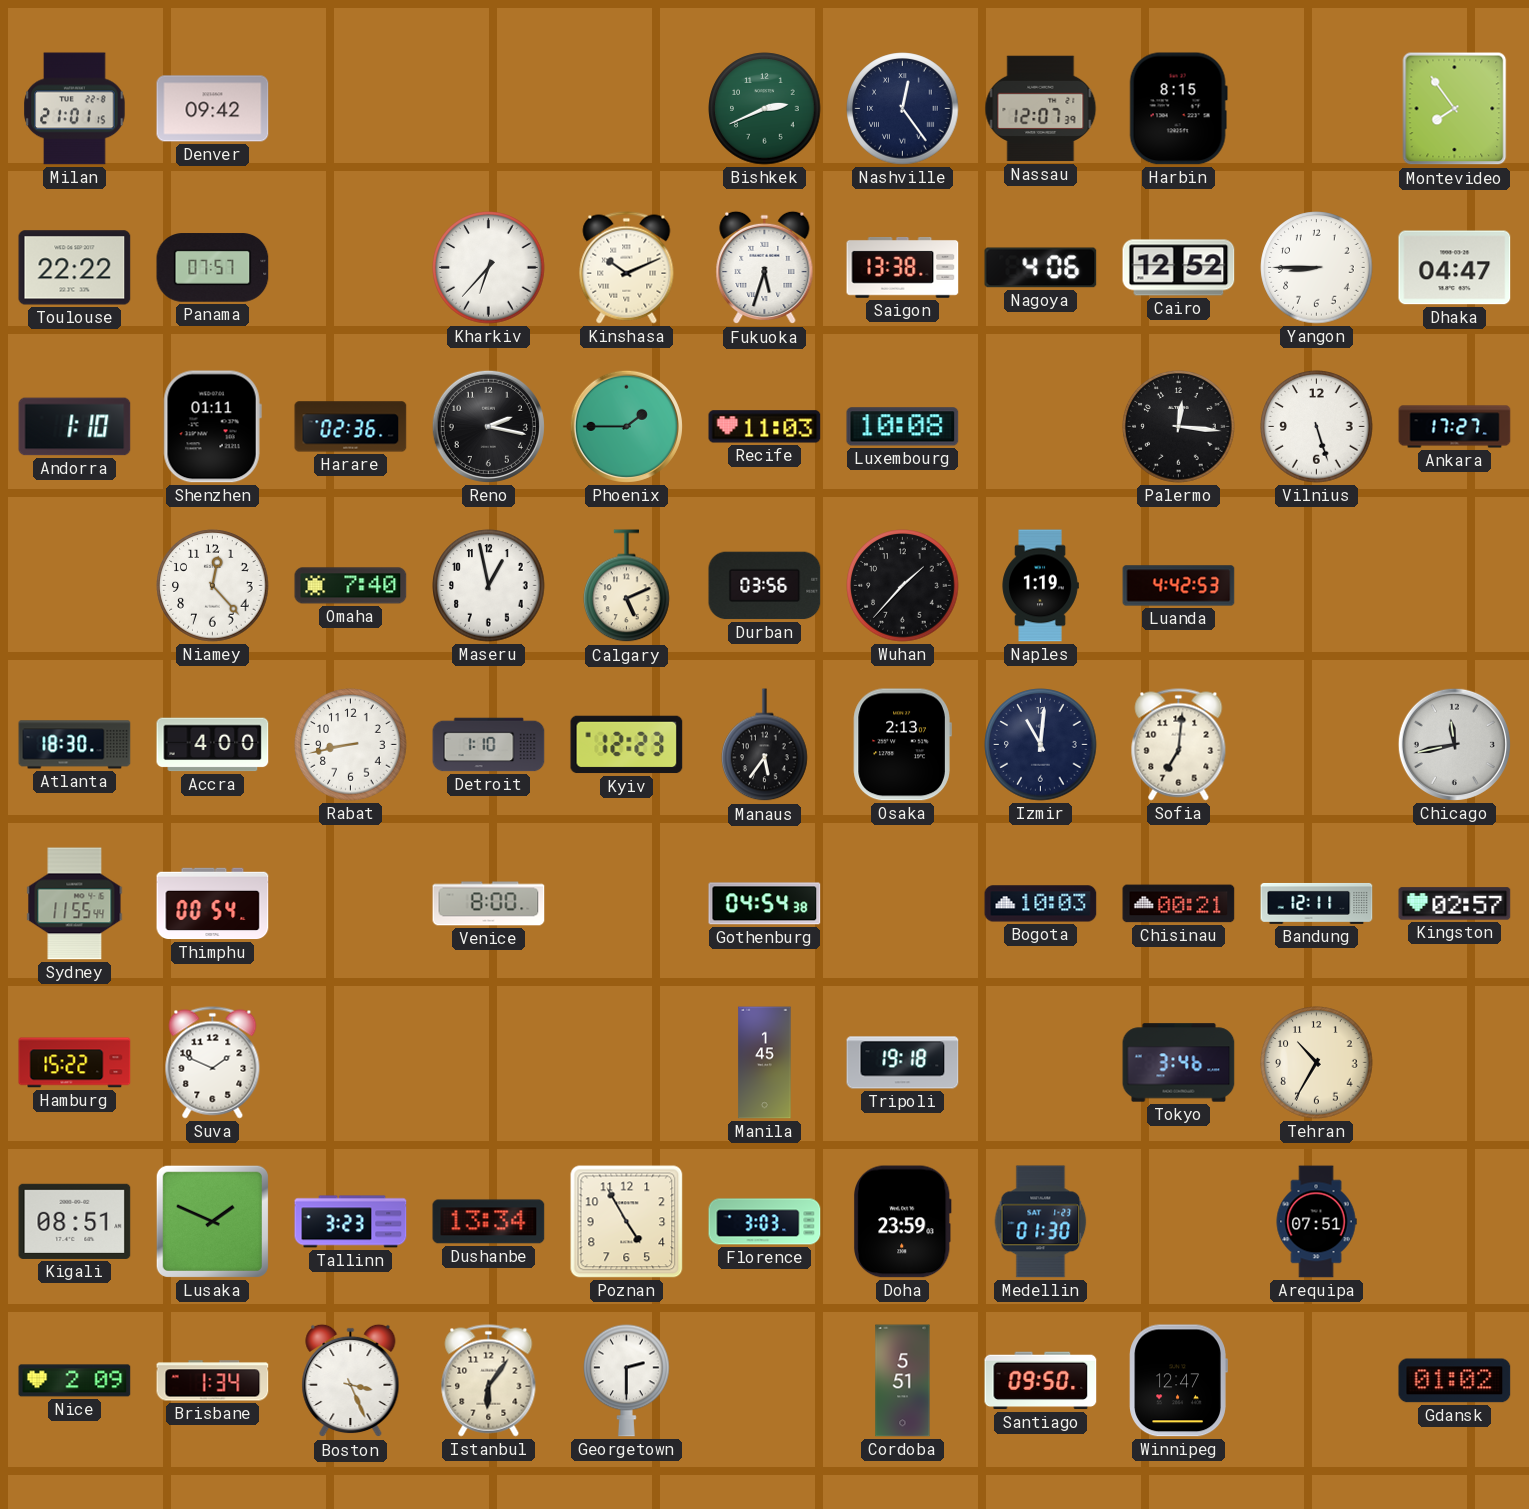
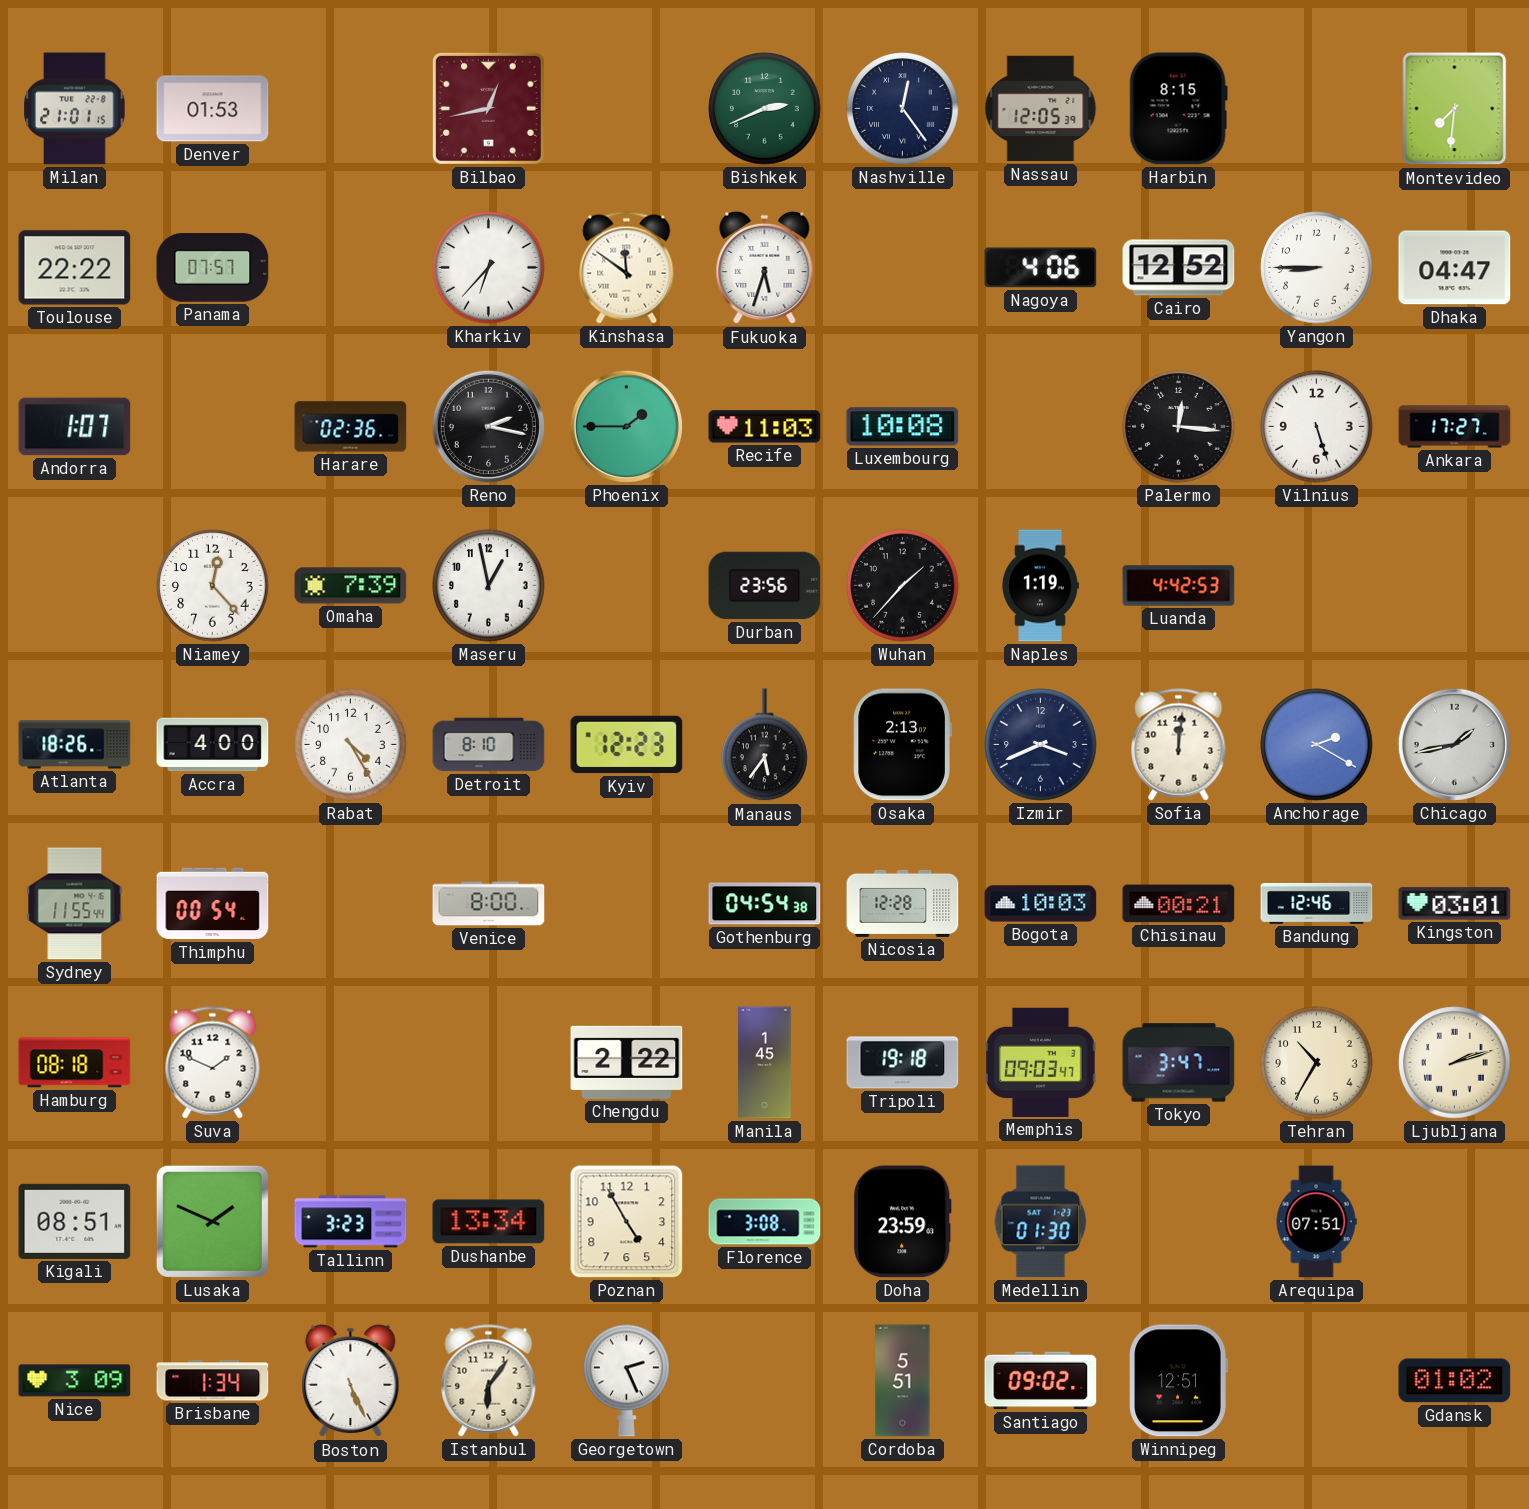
Denver: 09:42 -> 01:53
Bilbao: none -> 12:43
Nassau: 12:07 -> 12:05
Montevideo: 7:54 -> 7:31
Kinshasa: 10:11 -> 11:51
Saigon: 13:38 -> none
Andorra: 1:10 -> 1:07
Shenzhen: 01:11 -> none
Omaha: 7:40 -> 7:39
Calgary: 5:11 -> none
Durban: 03:56 -> 23:56
Atlanta: 18:30 -> 18:26
Rabat: 8:43 -> 4:25
Detroit: 1:10 -> 8:10
Izmir: 11:01 -> 3:41
Sofia: 7:01 -> 12:01
Anchorage: none -> 2:20
Chicago: 11:43 -> 1:43
Nicosia: none -> 12:28
Bandung: 12:11 -> 12:46
Kingston: 02:57 -> 03:01
Hamburg: 15:22 -> 08:18
Chengdu: none -> 2:22
Memphis: none -> 09:03
Tokyo: 3:46 -> 3:47
Ljubljana: none -> 2:12
Florence: 3:03 -> 3:08
Nice: 2:09 -> 3:09
Boston: 3:26 -> 5:26
Georgetown: 2:30 -> 2:26
Santiago: 09:50 -> 09:02
Winnipeg: 12:47 -> 12:51
